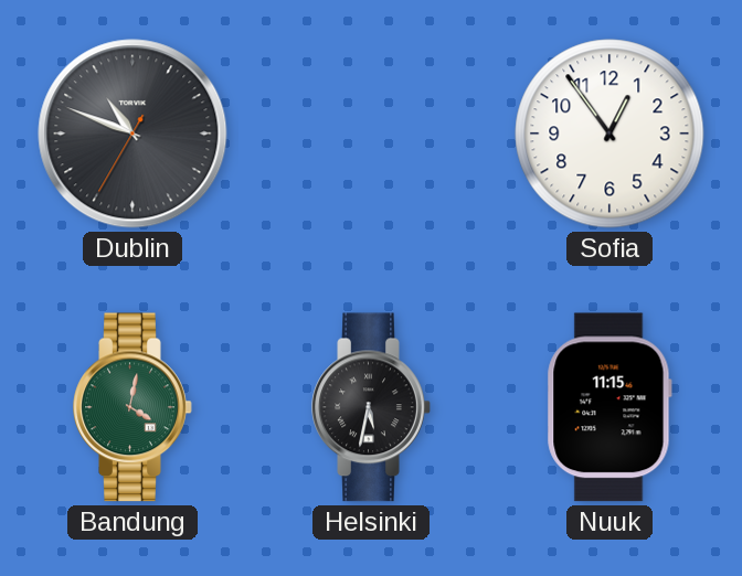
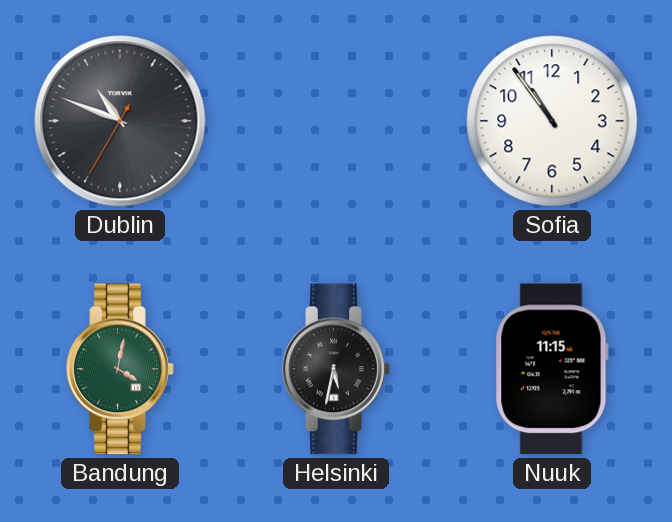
Sofia: 12:54 -> 10:54
